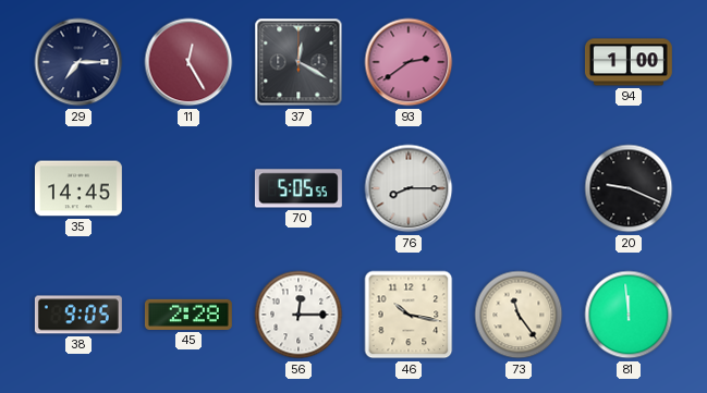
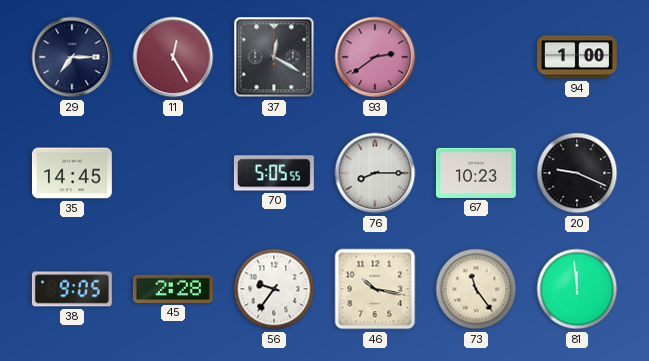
67: none -> 10:23
56: 12:15 -> 9:36
